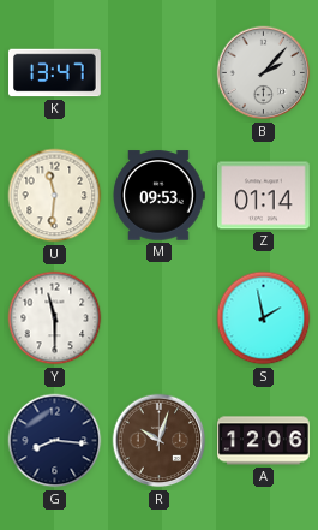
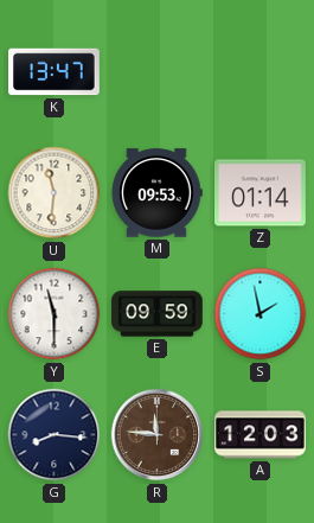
B: 2:07 -> none
E: none -> 09:59
R: 10:03 -> 11:46
A: 12:06 -> 12:03
